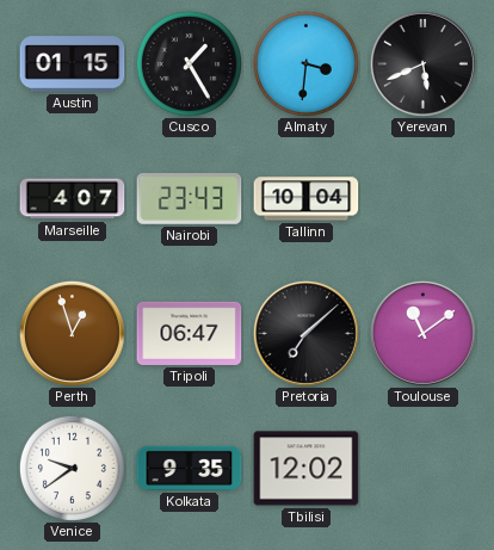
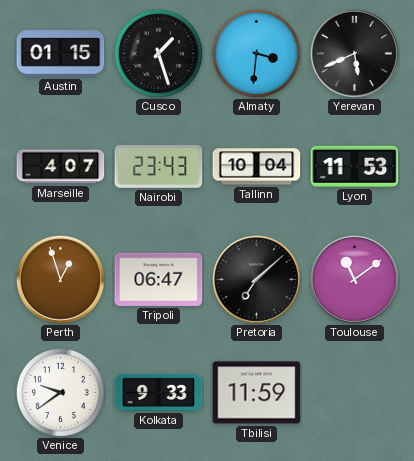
Cusco: 1:25 -> 1:27
Lyon: none -> 11:53
Kolkata: 9:35 -> 9:33
Tbilisi: 12:02 -> 11:59
